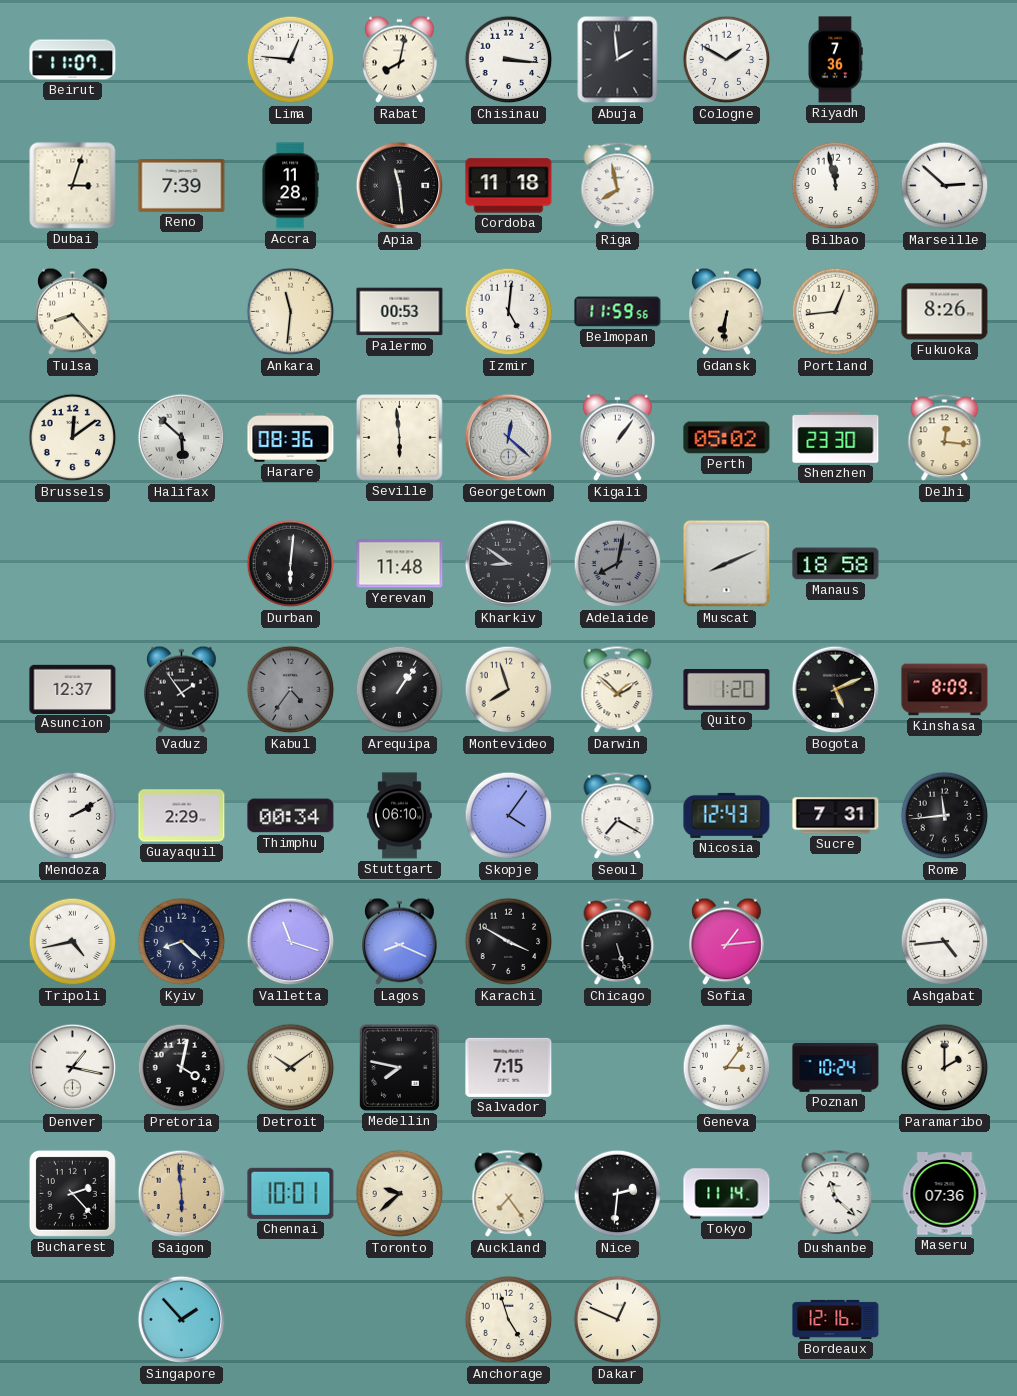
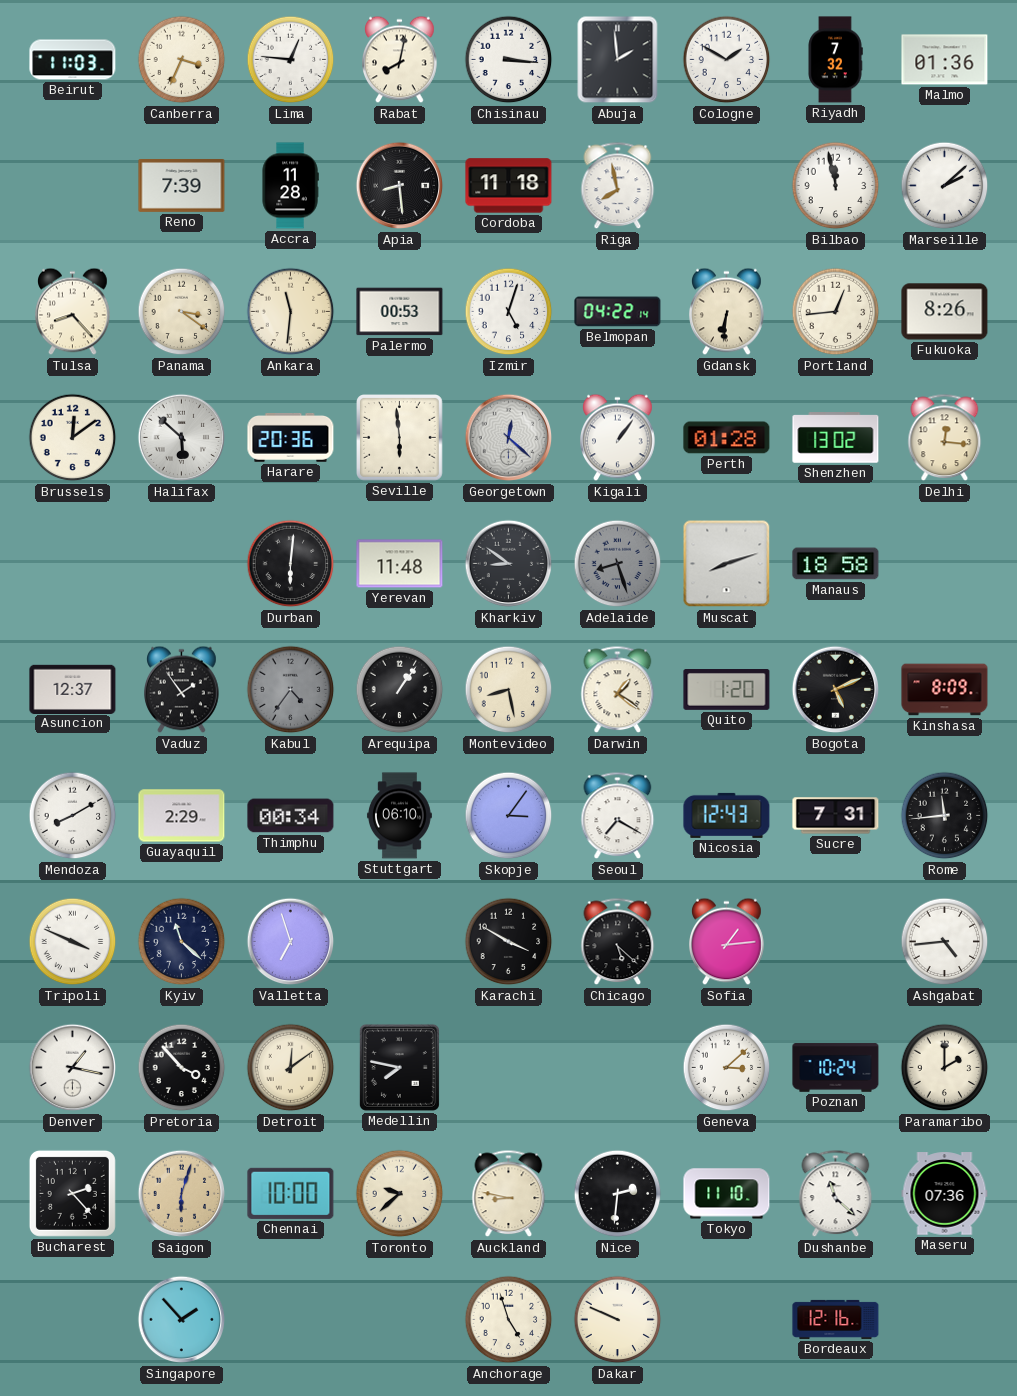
Beirut: 11:07 -> 11:03
Canberra: none -> 3:34
Riyadh: 7:36 -> 7:32
Malmo: none -> 01:36
Dubai: 3:03 -> none
Apia: 11:29 -> 8:29
Marseille: 2:52 -> 2:08
Panama: none -> 3:21
Izmir: 5:01 -> 5:03
Belmopan: 11:59 -> 04:22
Harare: 08:36 -> 20:36
Perth: 05:02 -> 01:28
Shenzhen: 23:30 -> 13:02
Adelaide: 8:02 -> 8:27
Muscat: 8:11 -> 8:12
Montevideo: 7:57 -> 8:28
Darwin: 1:52 -> 1:21
Mendoza: 2:10 -> 8:10
Skopje: 4:06 -> 3:06
Tripoli: 4:43 -> 3:49
Kyiv: 8:22 -> 11:22
Valletta: 11:18 -> 6:57
Lagos: 8:19 -> none
Chicago: 5:27 -> 5:22
Pretoria: 4:02 -> 3:53
Detroit: 10:09 -> 12:09
Salvador: 7:15 -> none
Geneva: 3:06 -> 3:08
Saigon: 5:59 -> 6:03
Chennai: 10:01 -> 10:00
Auckland: 7:24 -> 8:47
Tokyo: 11:14 -> 11:10
Dakar: 12:49 -> 9:49
